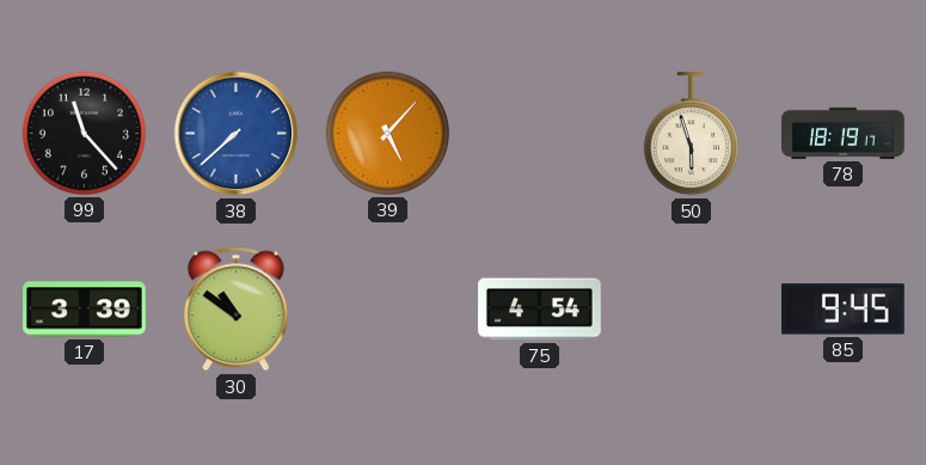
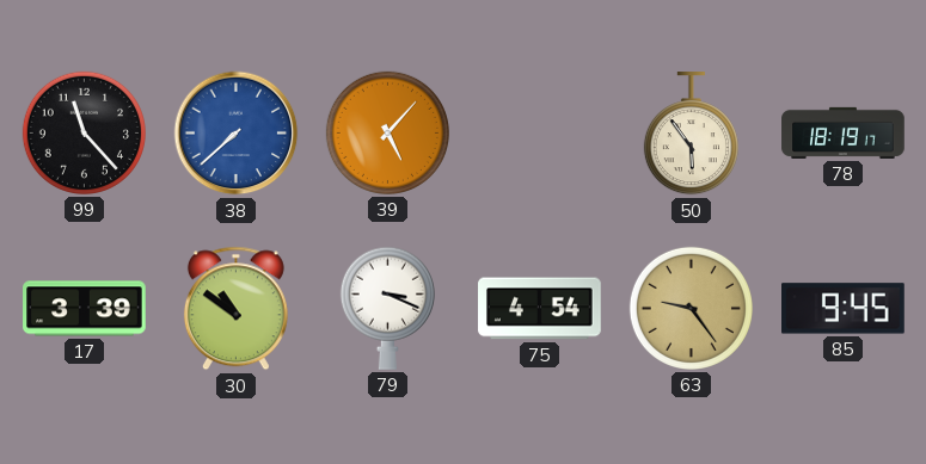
50: 5:57 -> 5:54
79: none -> 3:19
63: none -> 9:24
